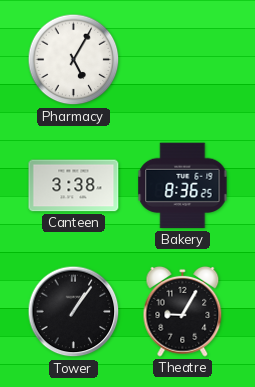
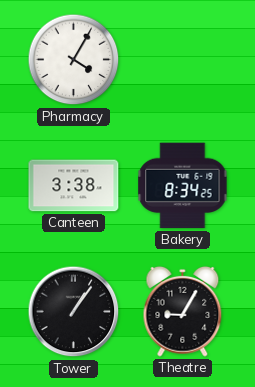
Pharmacy: 5:05 -> 4:05
Bakery: 8:36 -> 8:34
